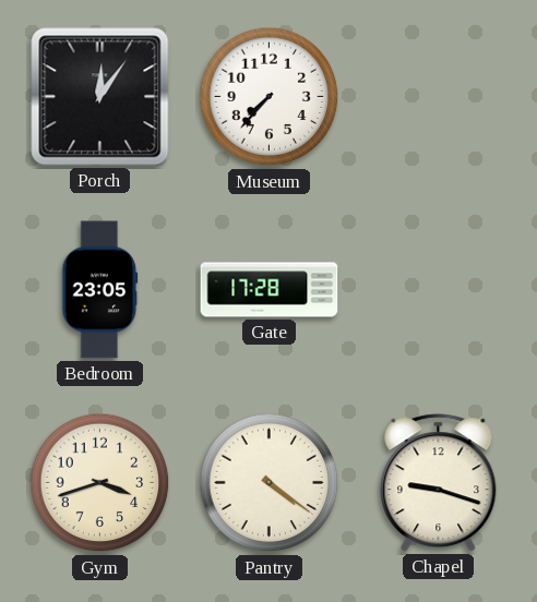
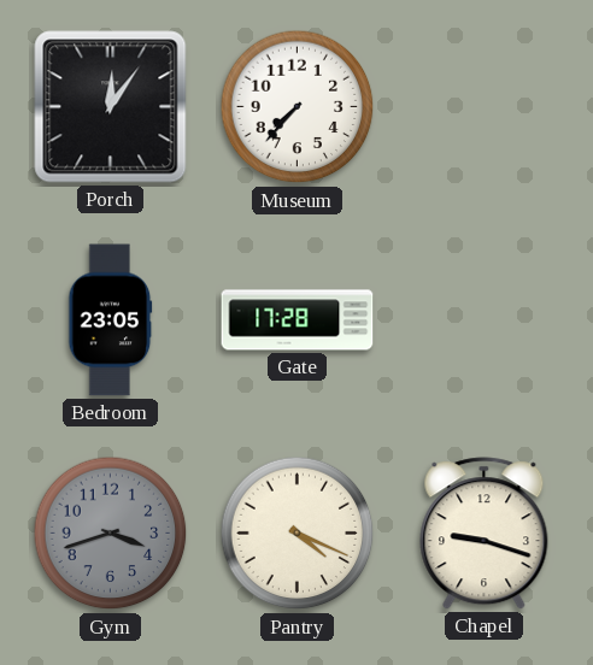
Gym dial: cream -> grey
Pantry: 4:21 -> 4:19
